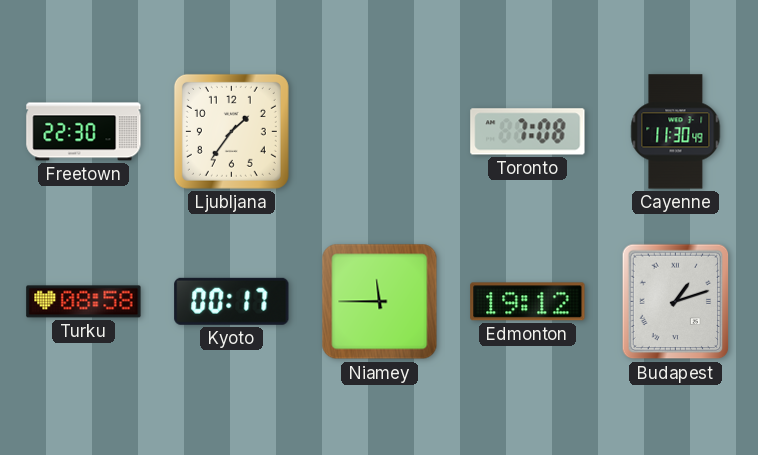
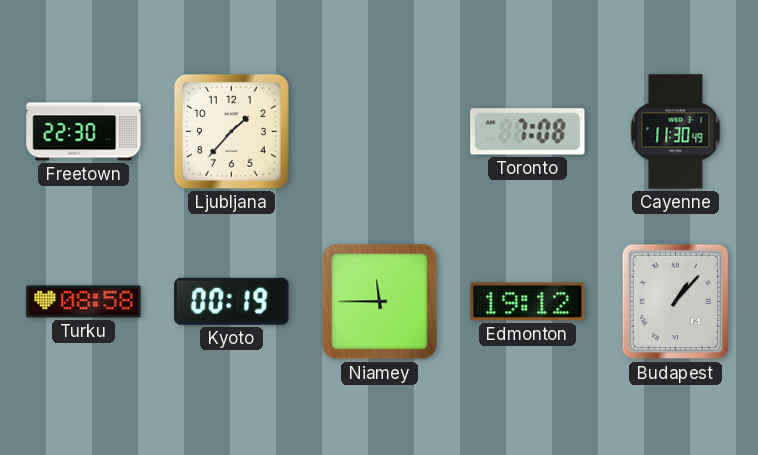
Ljubljana: 1:36 -> 1:37
Kyoto: 00:17 -> 00:19
Budapest: 1:12 -> 1:07
